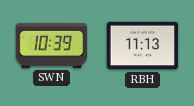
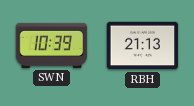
RBH: 11:13 -> 21:13
